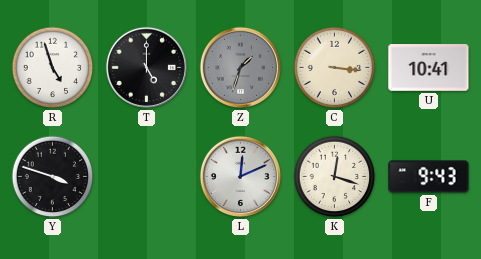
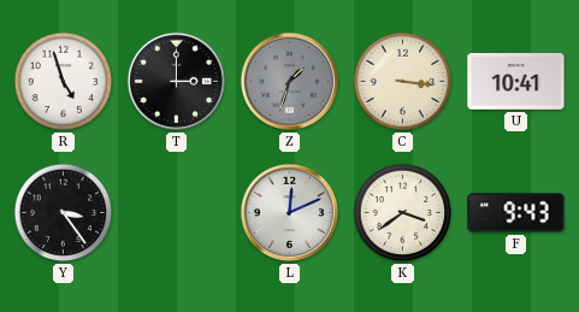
T: 5:00 -> 3:00
Y: 3:48 -> 3:24
K: 12:18 -> 3:39
